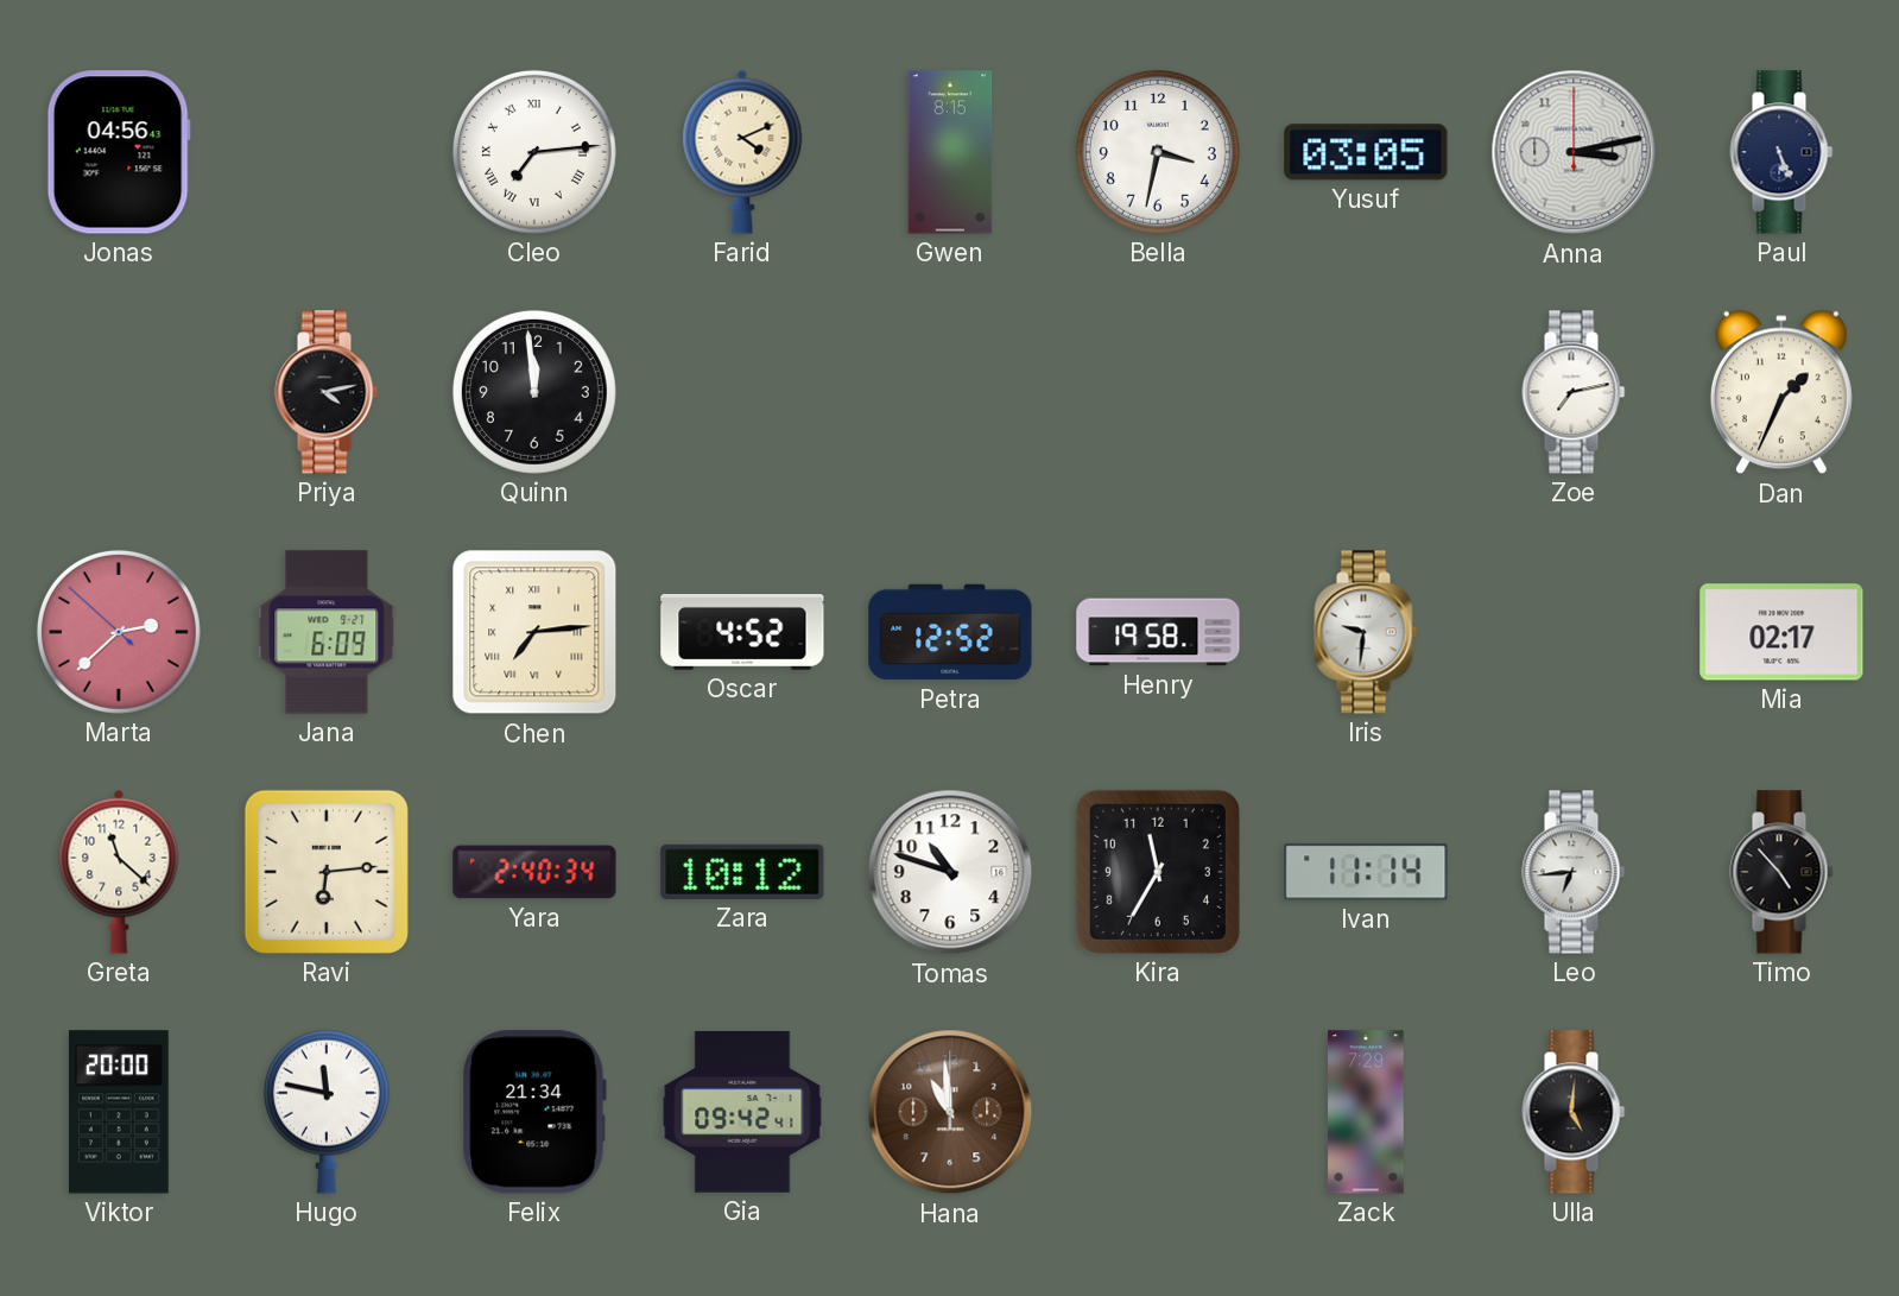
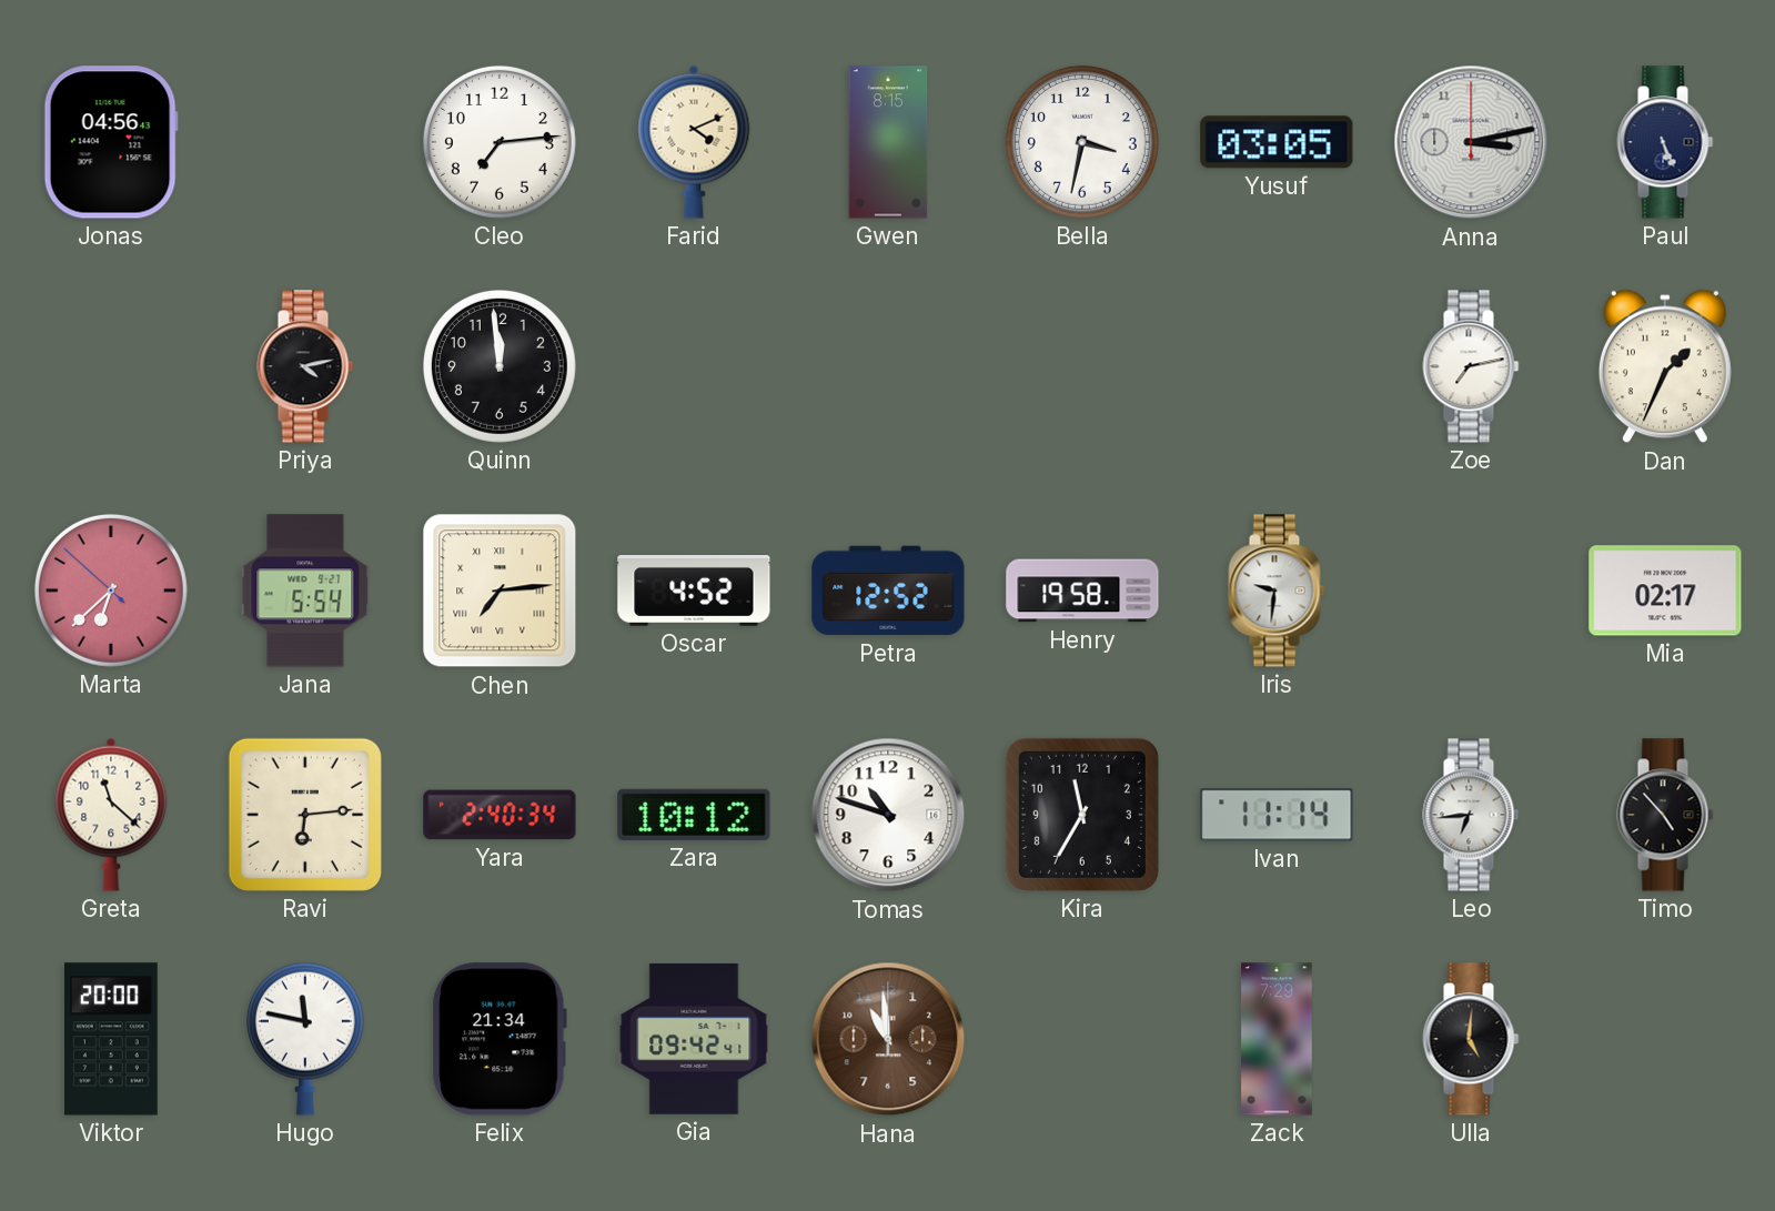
Cleo numerals: Roman -> Arabic
Marta: 2:37 -> 6:37
Jana: 6:09 -> 5:54
